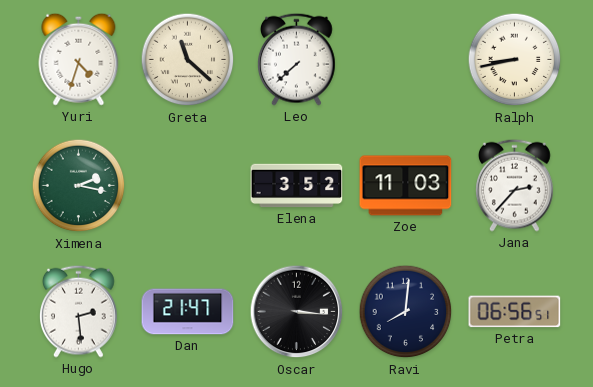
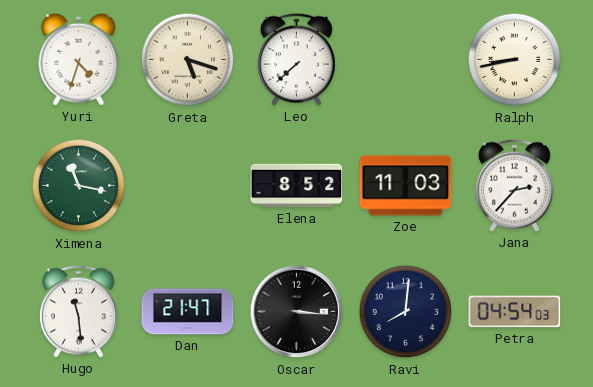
Greta: 11:22 -> 5:18
Ximena: 2:17 -> 11:17
Elena: 3:52 -> 8:52
Hugo: 2:29 -> 11:29
Petra: 06:56 -> 04:54
